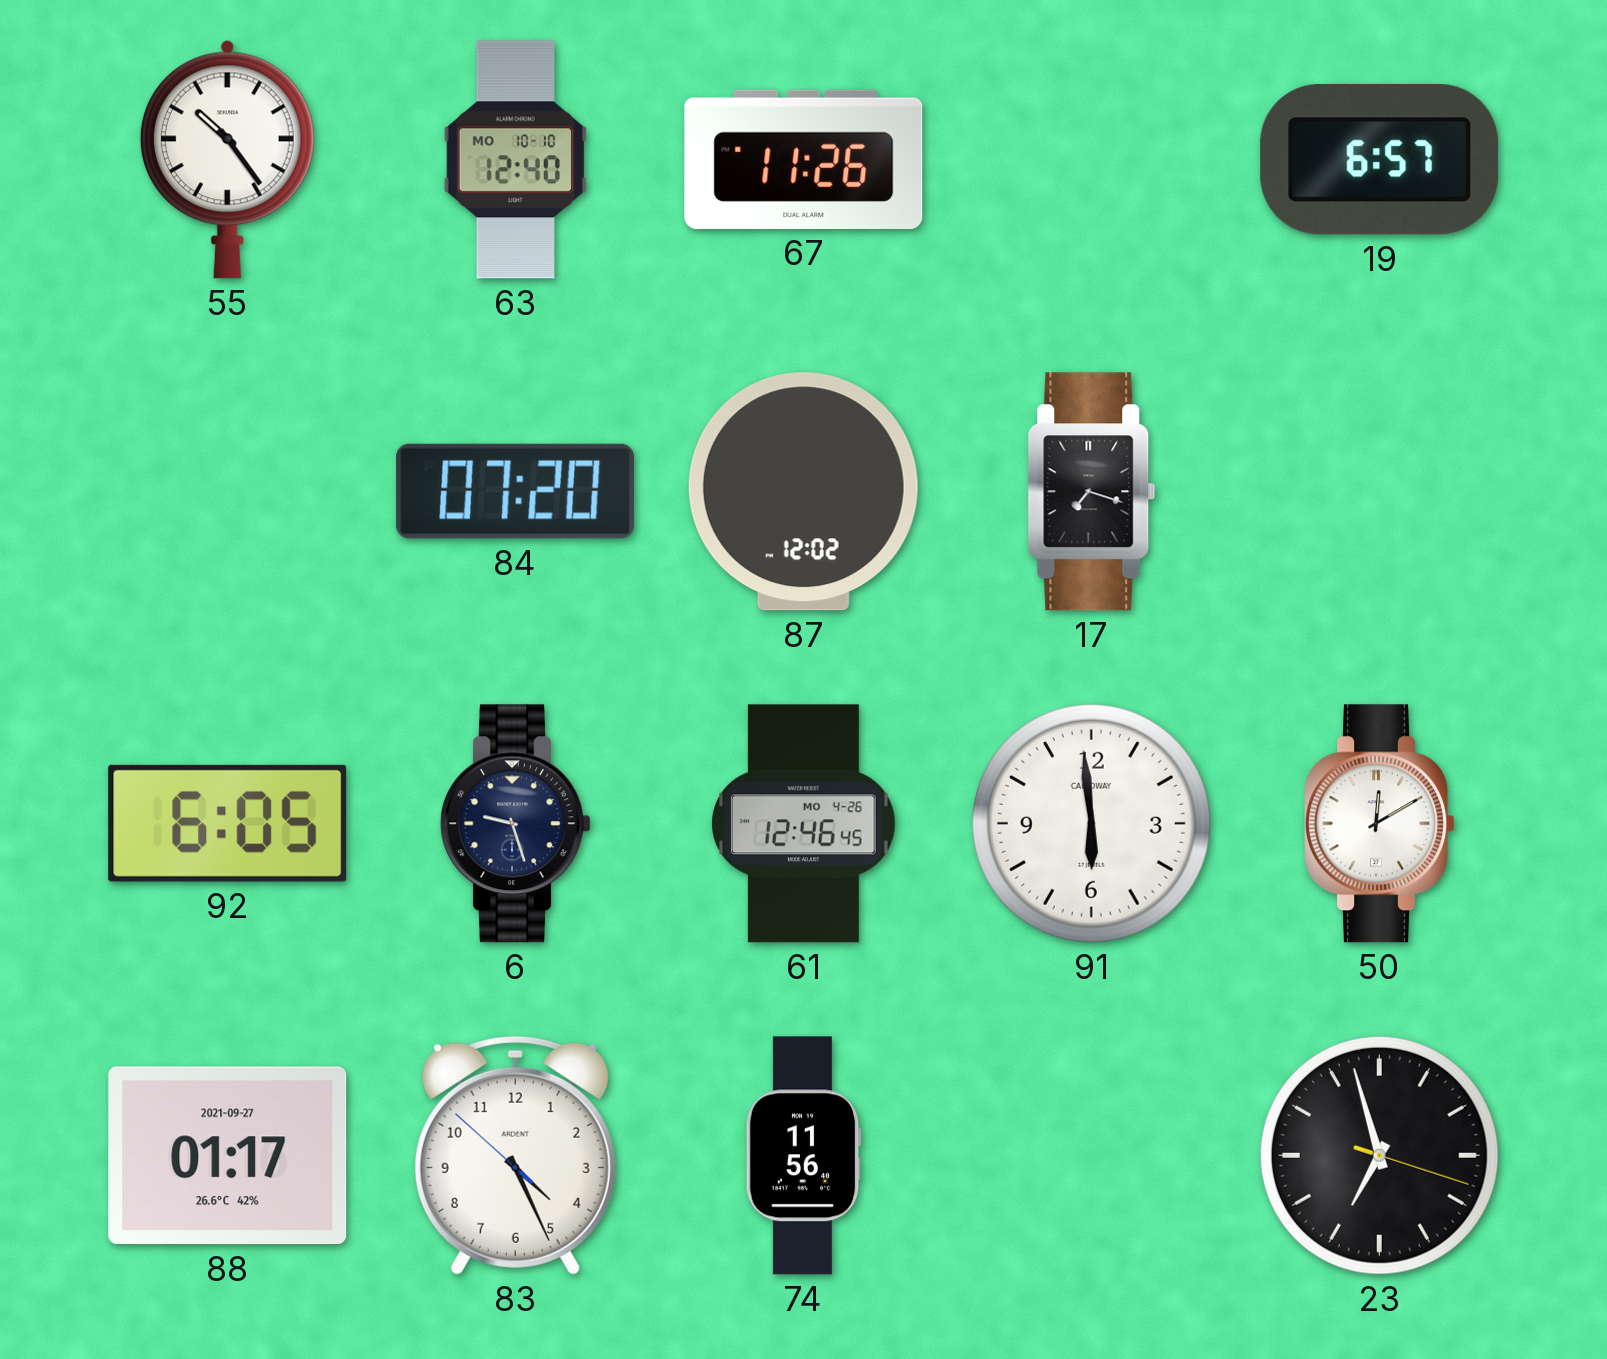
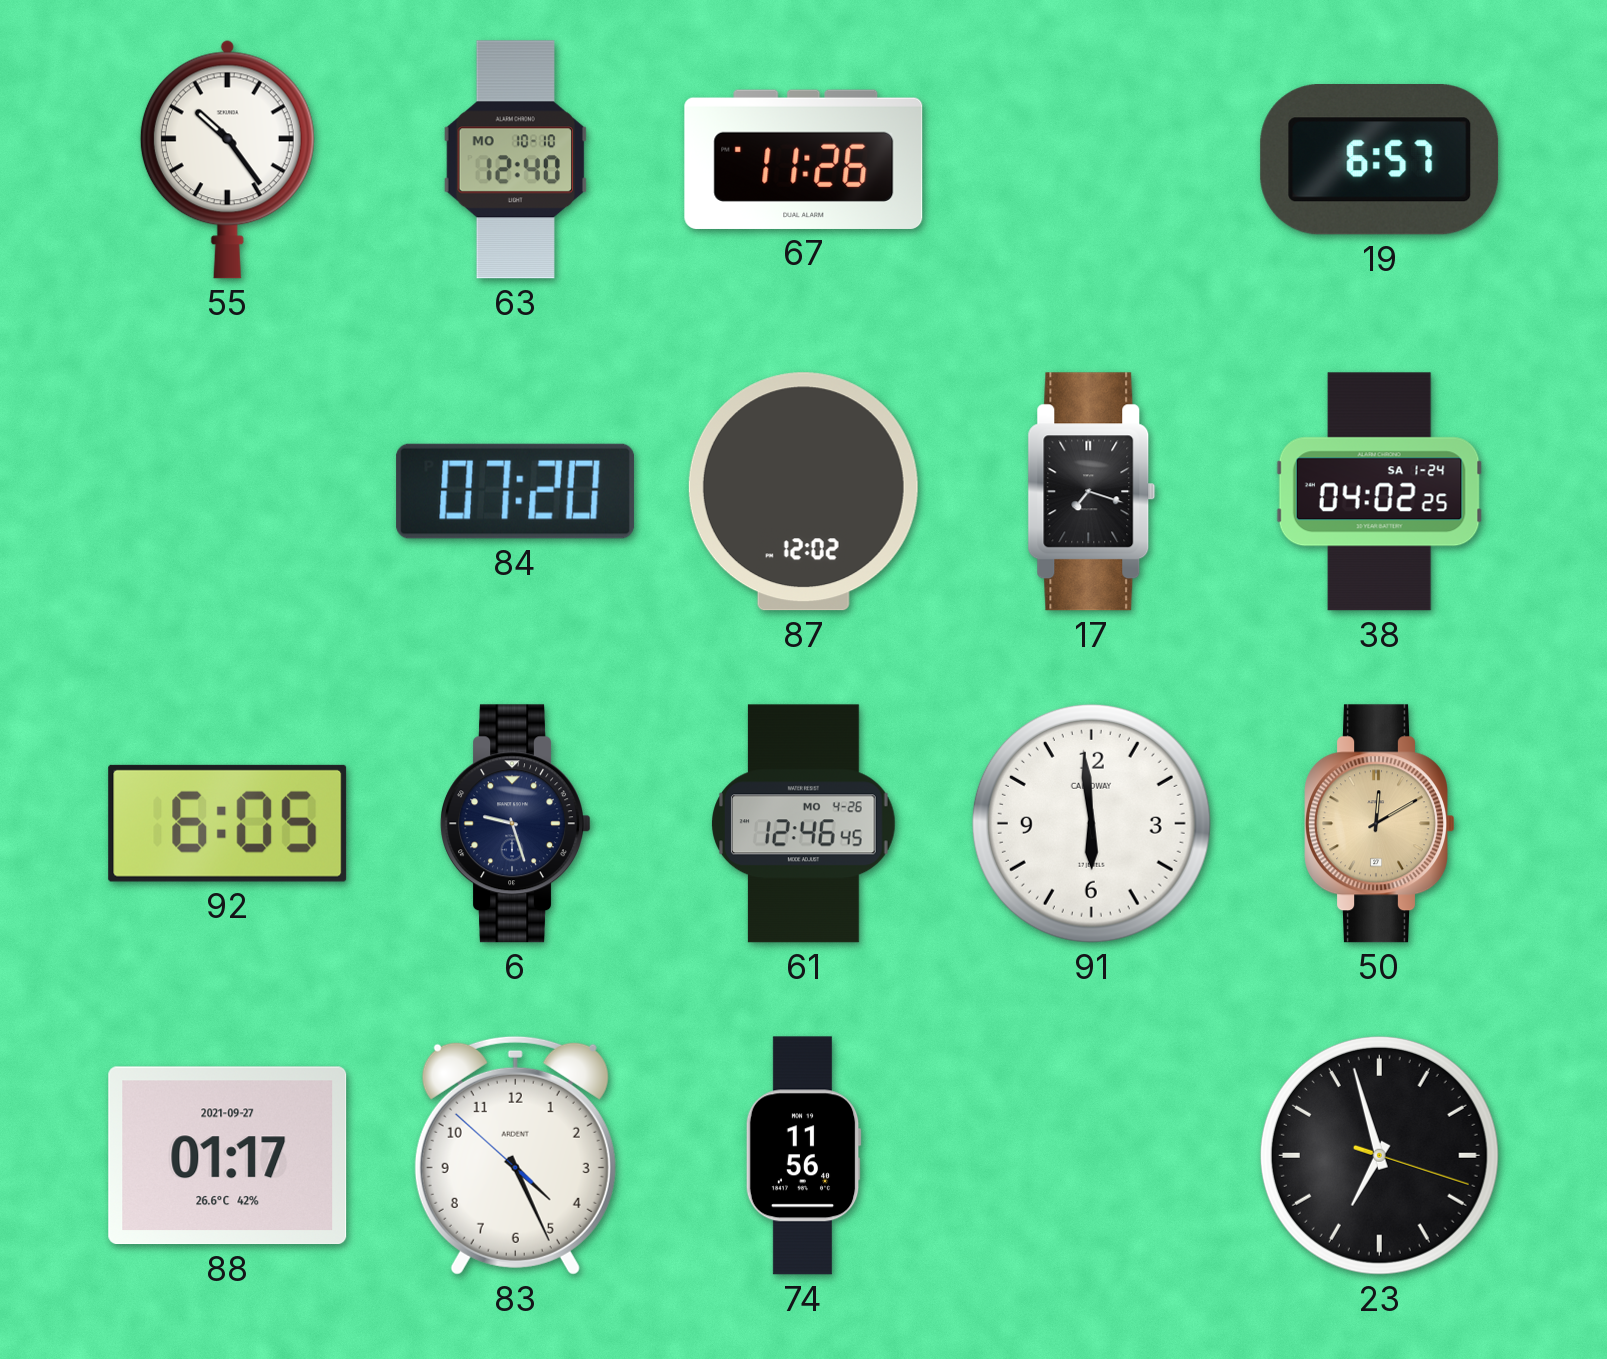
38: none -> 04:02
50 dial: white -> champagne
